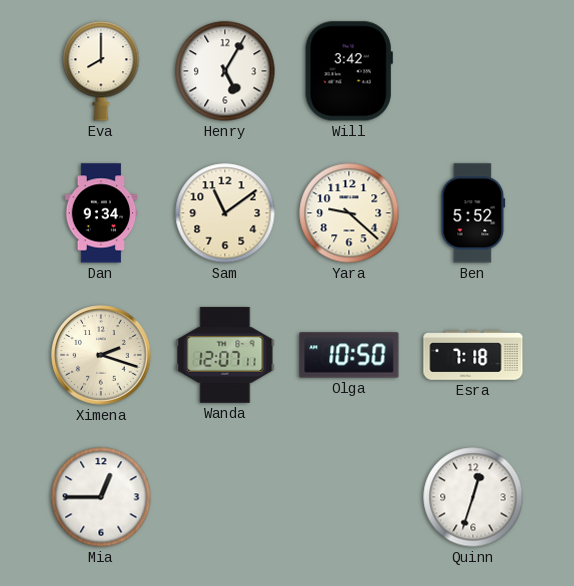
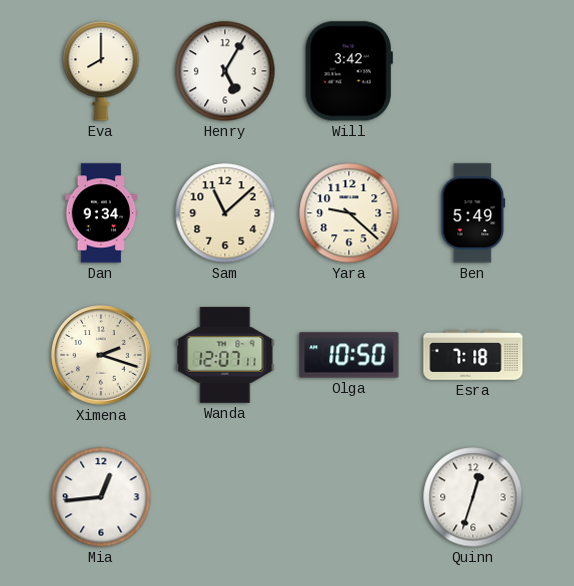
Sam: 11:09 -> 11:08
Ben: 5:52 -> 5:49
Mia: 12:45 -> 12:44
